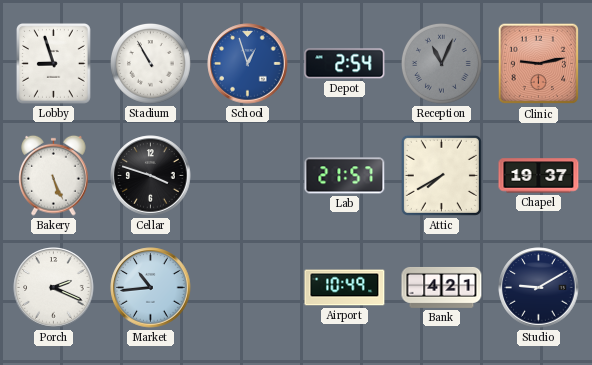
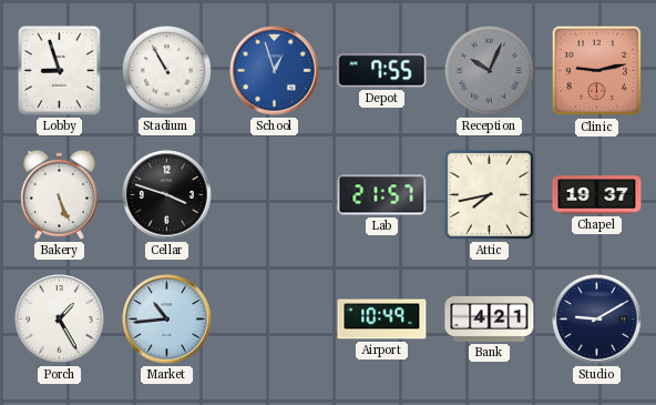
Depot: 2:54 -> 7:55
Reception: 11:04 -> 10:04
Attic: 7:40 -> 7:43
Porch: 2:19 -> 1:25
